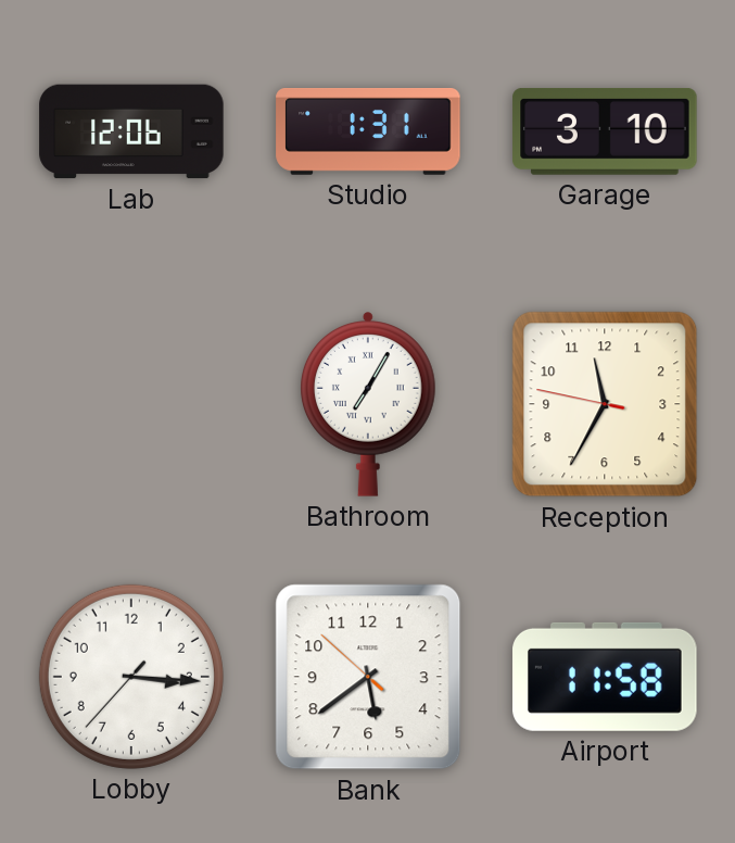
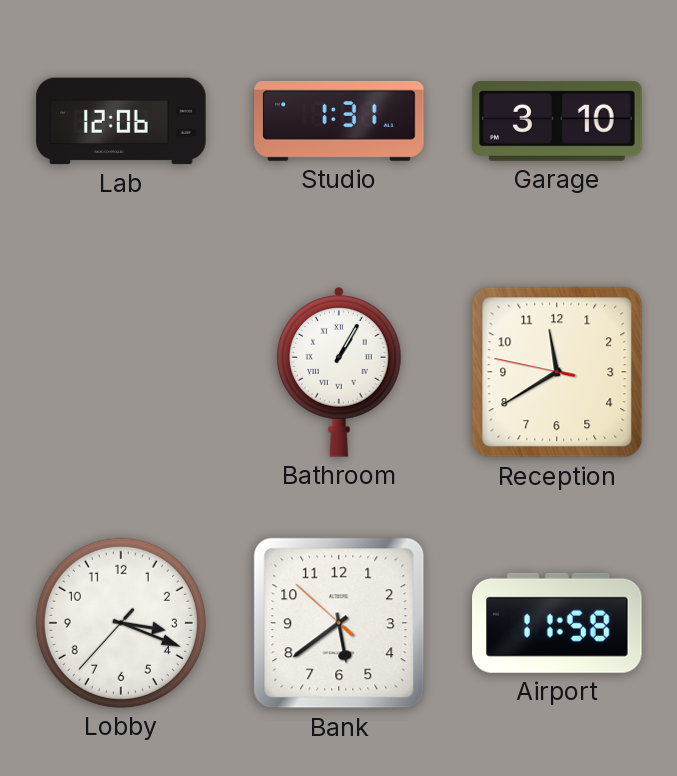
Bathroom: 7:05 -> 1:05
Reception: 11:34 -> 11:39
Lobby: 3:15 -> 3:18
